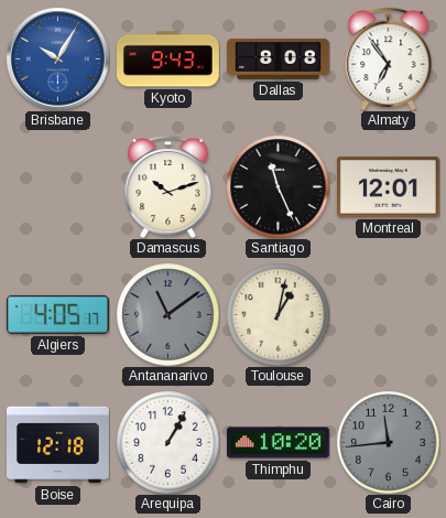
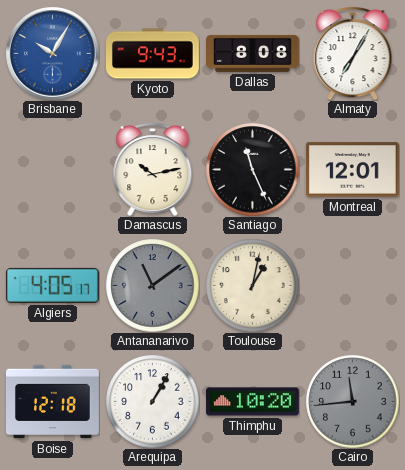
Almaty: 6:54 -> 7:05
Damascus: 10:12 -> 10:13
